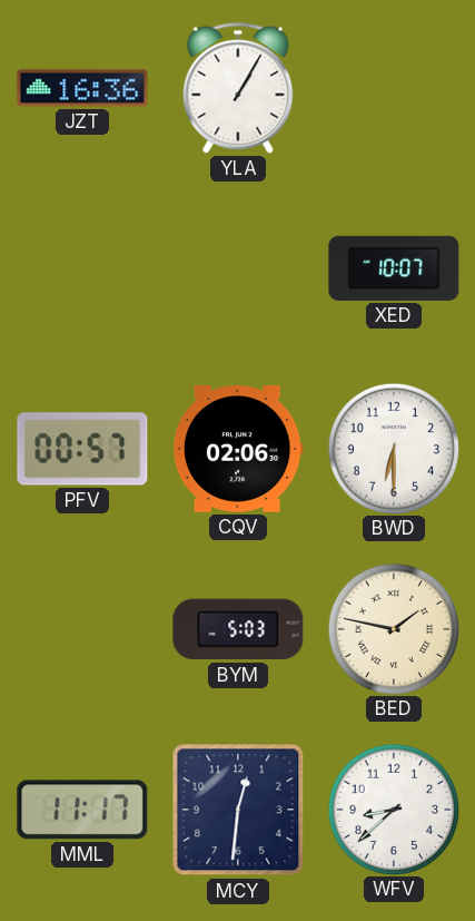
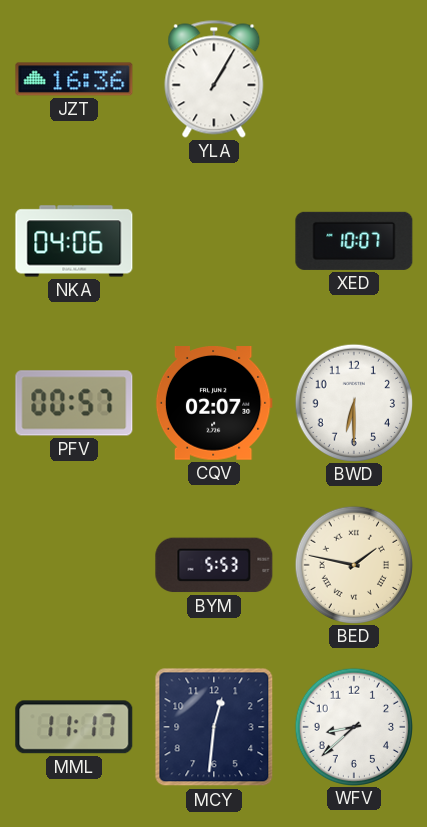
NKA: none -> 04:06
CQV: 02:06 -> 02:07
BYM: 5:03 -> 5:53
